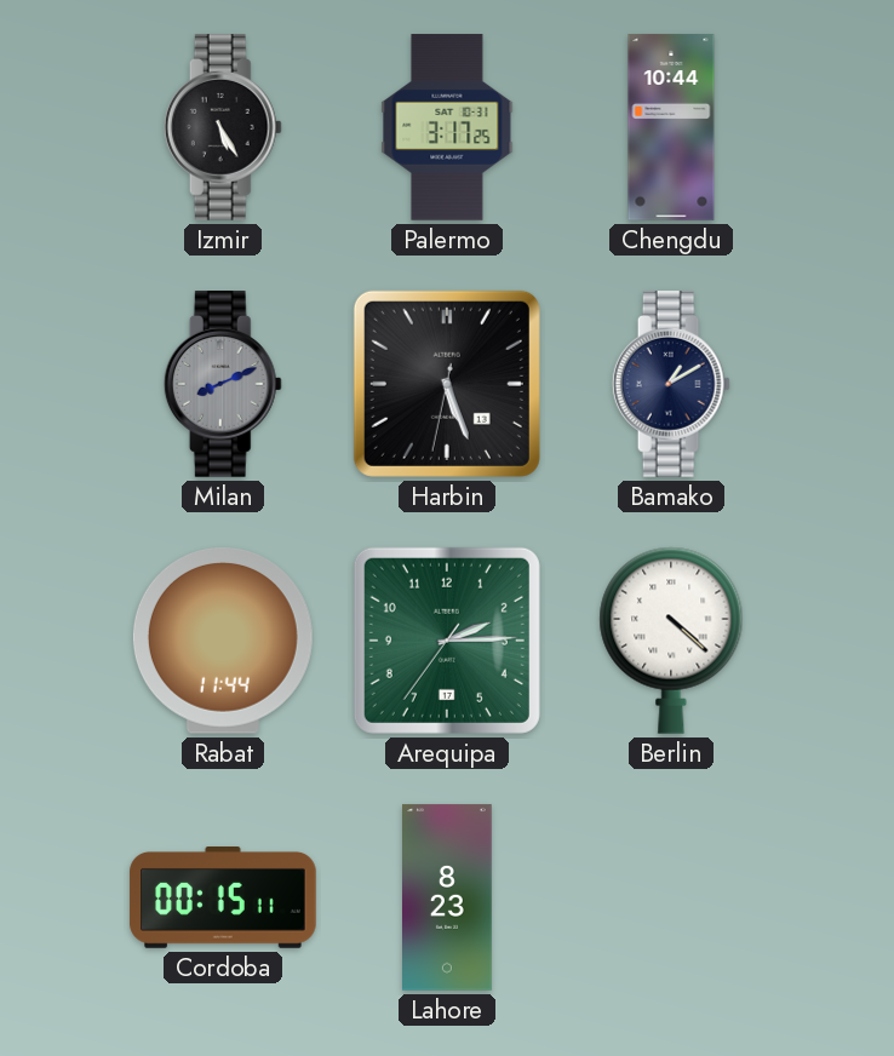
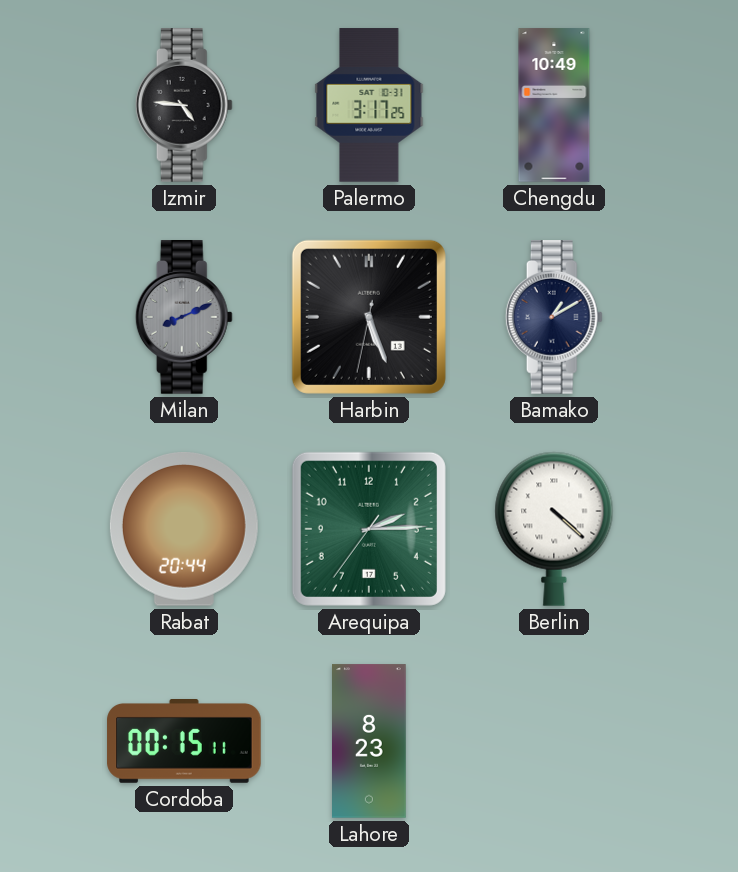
Izmir: 5:25 -> 4:46
Chengdu: 10:44 -> 10:49
Rabat: 11:44 -> 20:44
